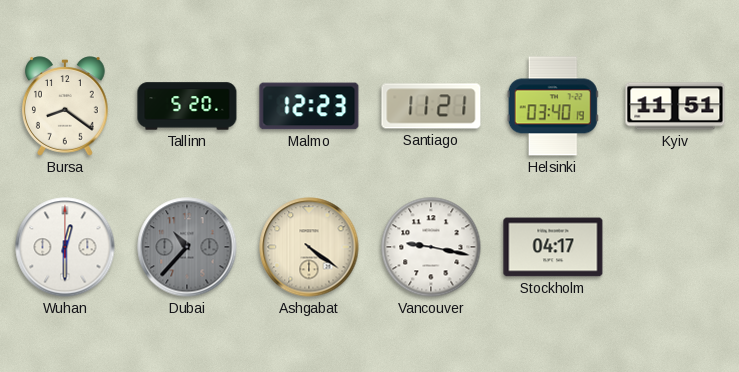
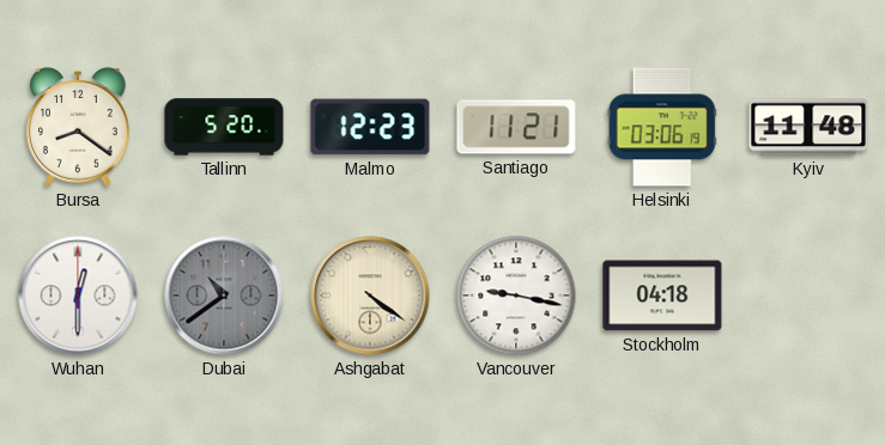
Helsinki: 03:40 -> 03:06
Kyiv: 11:51 -> 11:48
Dubai: 10:37 -> 10:39
Stockholm: 04:17 -> 04:18
